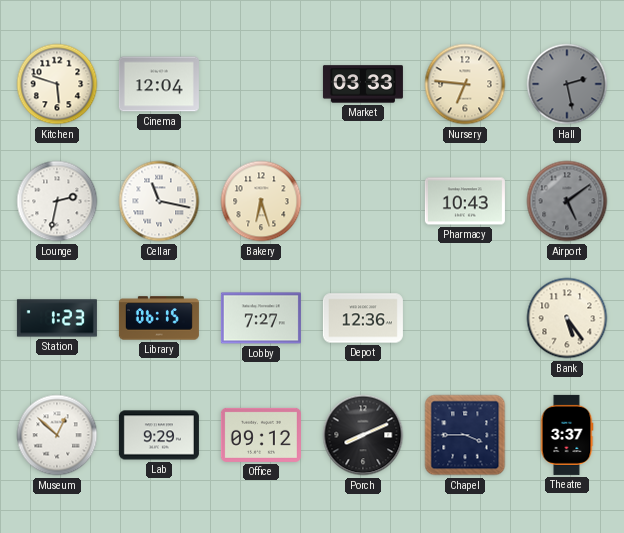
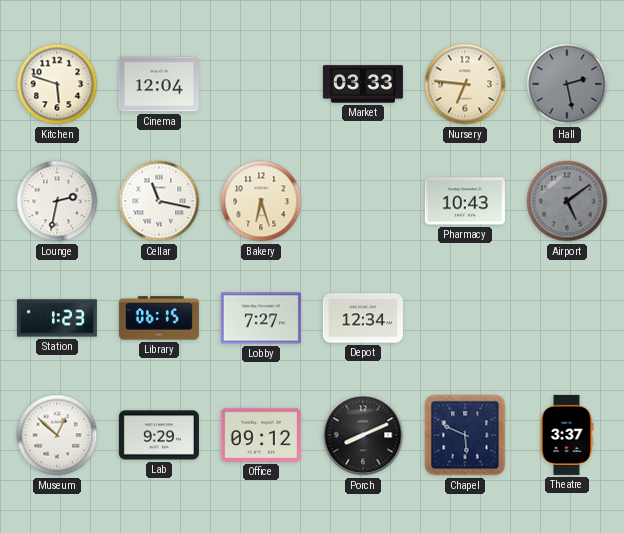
Depot: 12:36 -> 12:34
Bank: 5:24 -> none
Chapel: 3:45 -> 5:49
